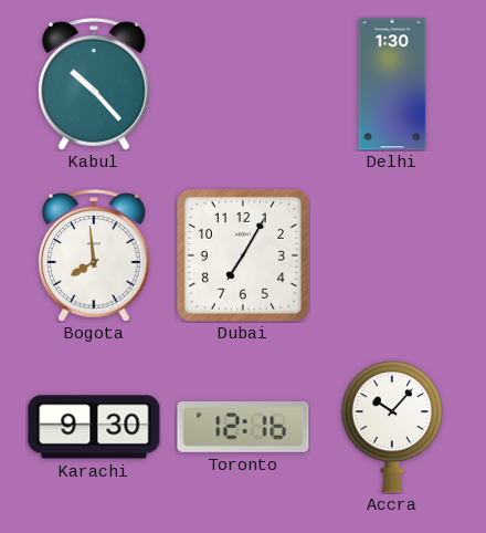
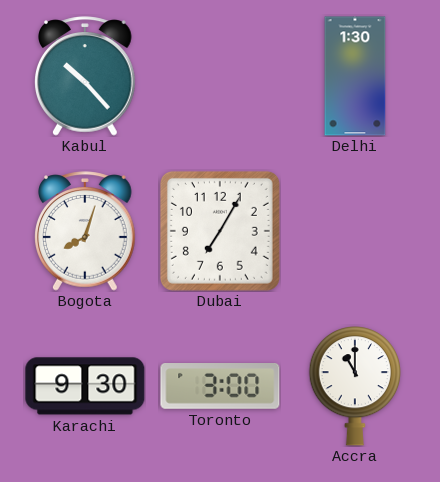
Bogota: 7:59 -> 8:03
Toronto: 12:16 -> 3:00
Accra: 10:07 -> 11:00
